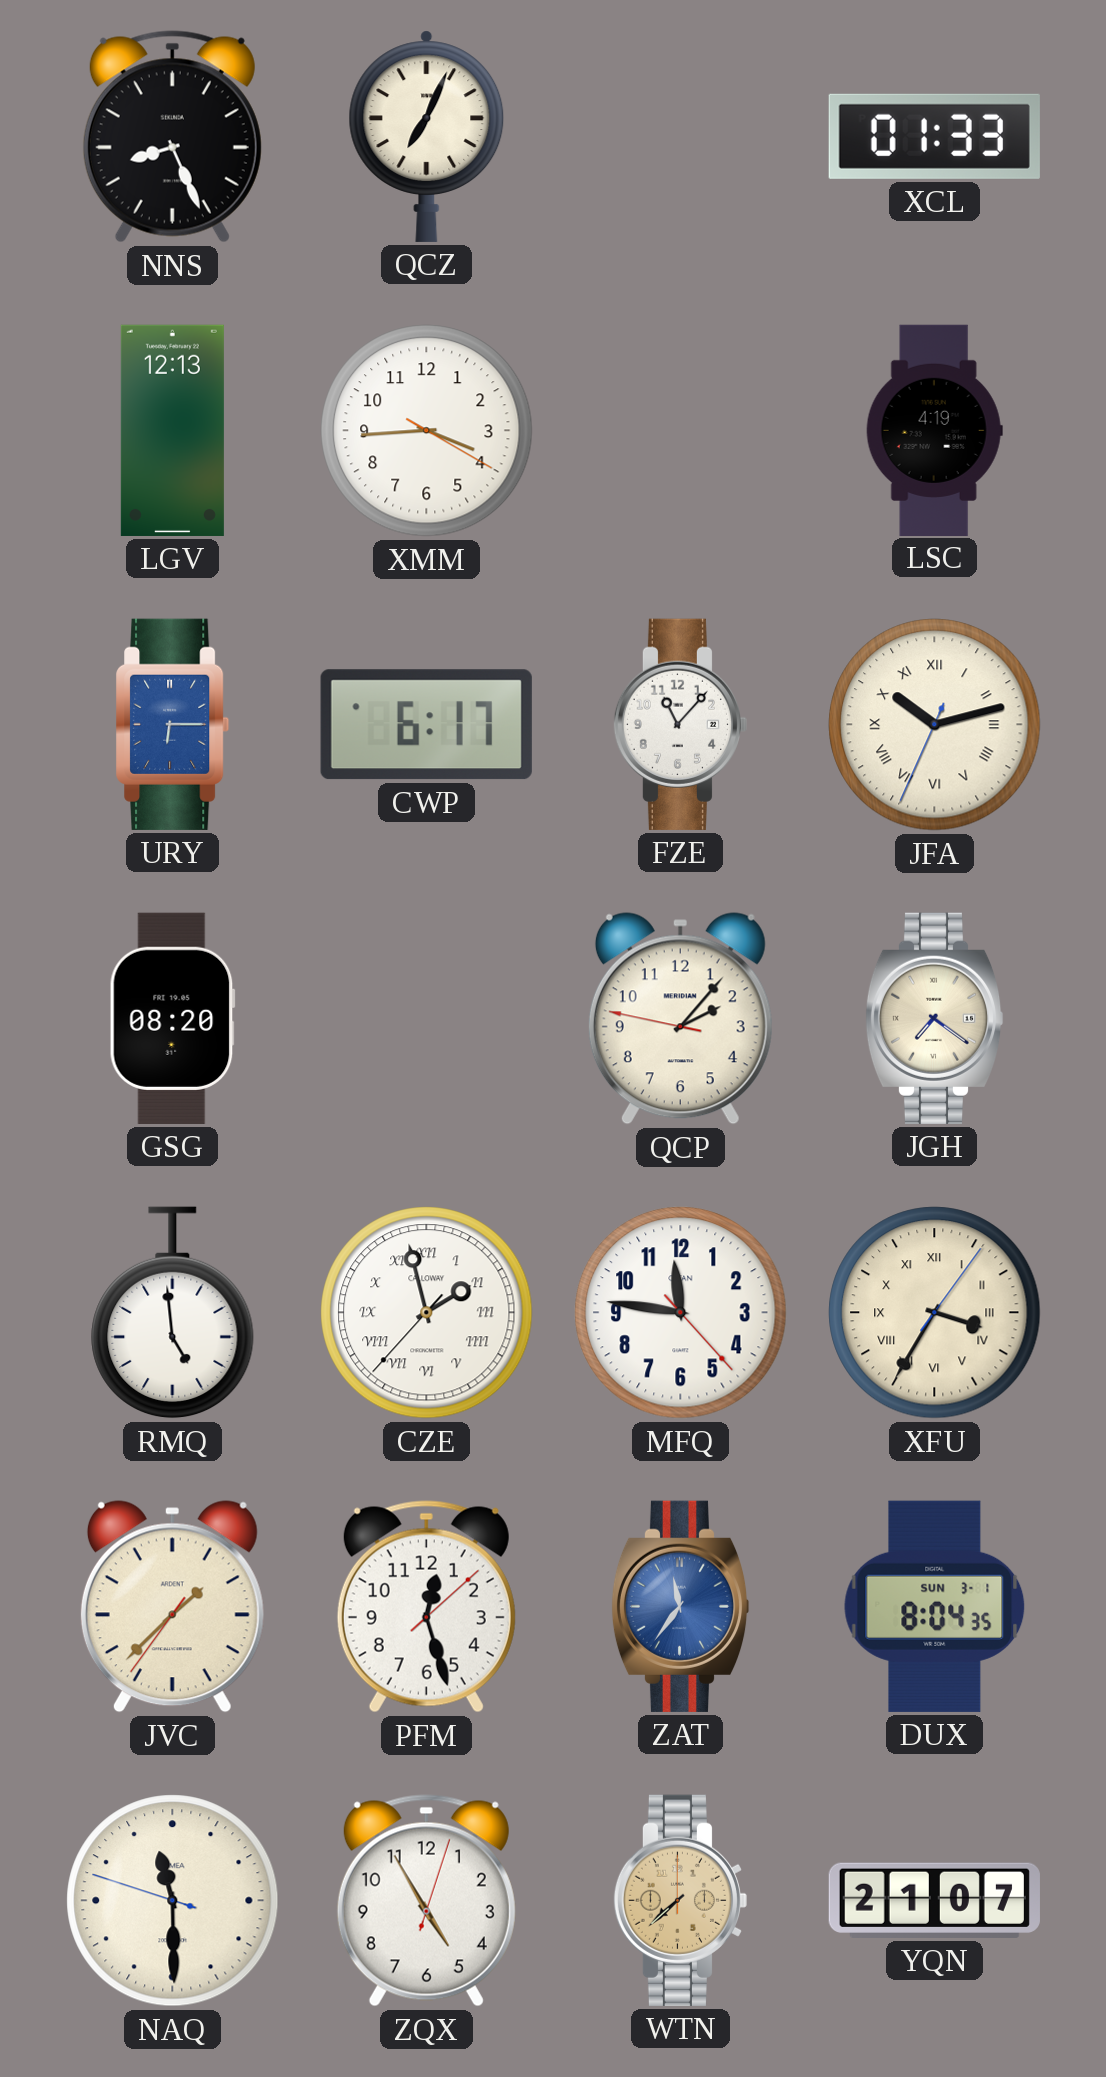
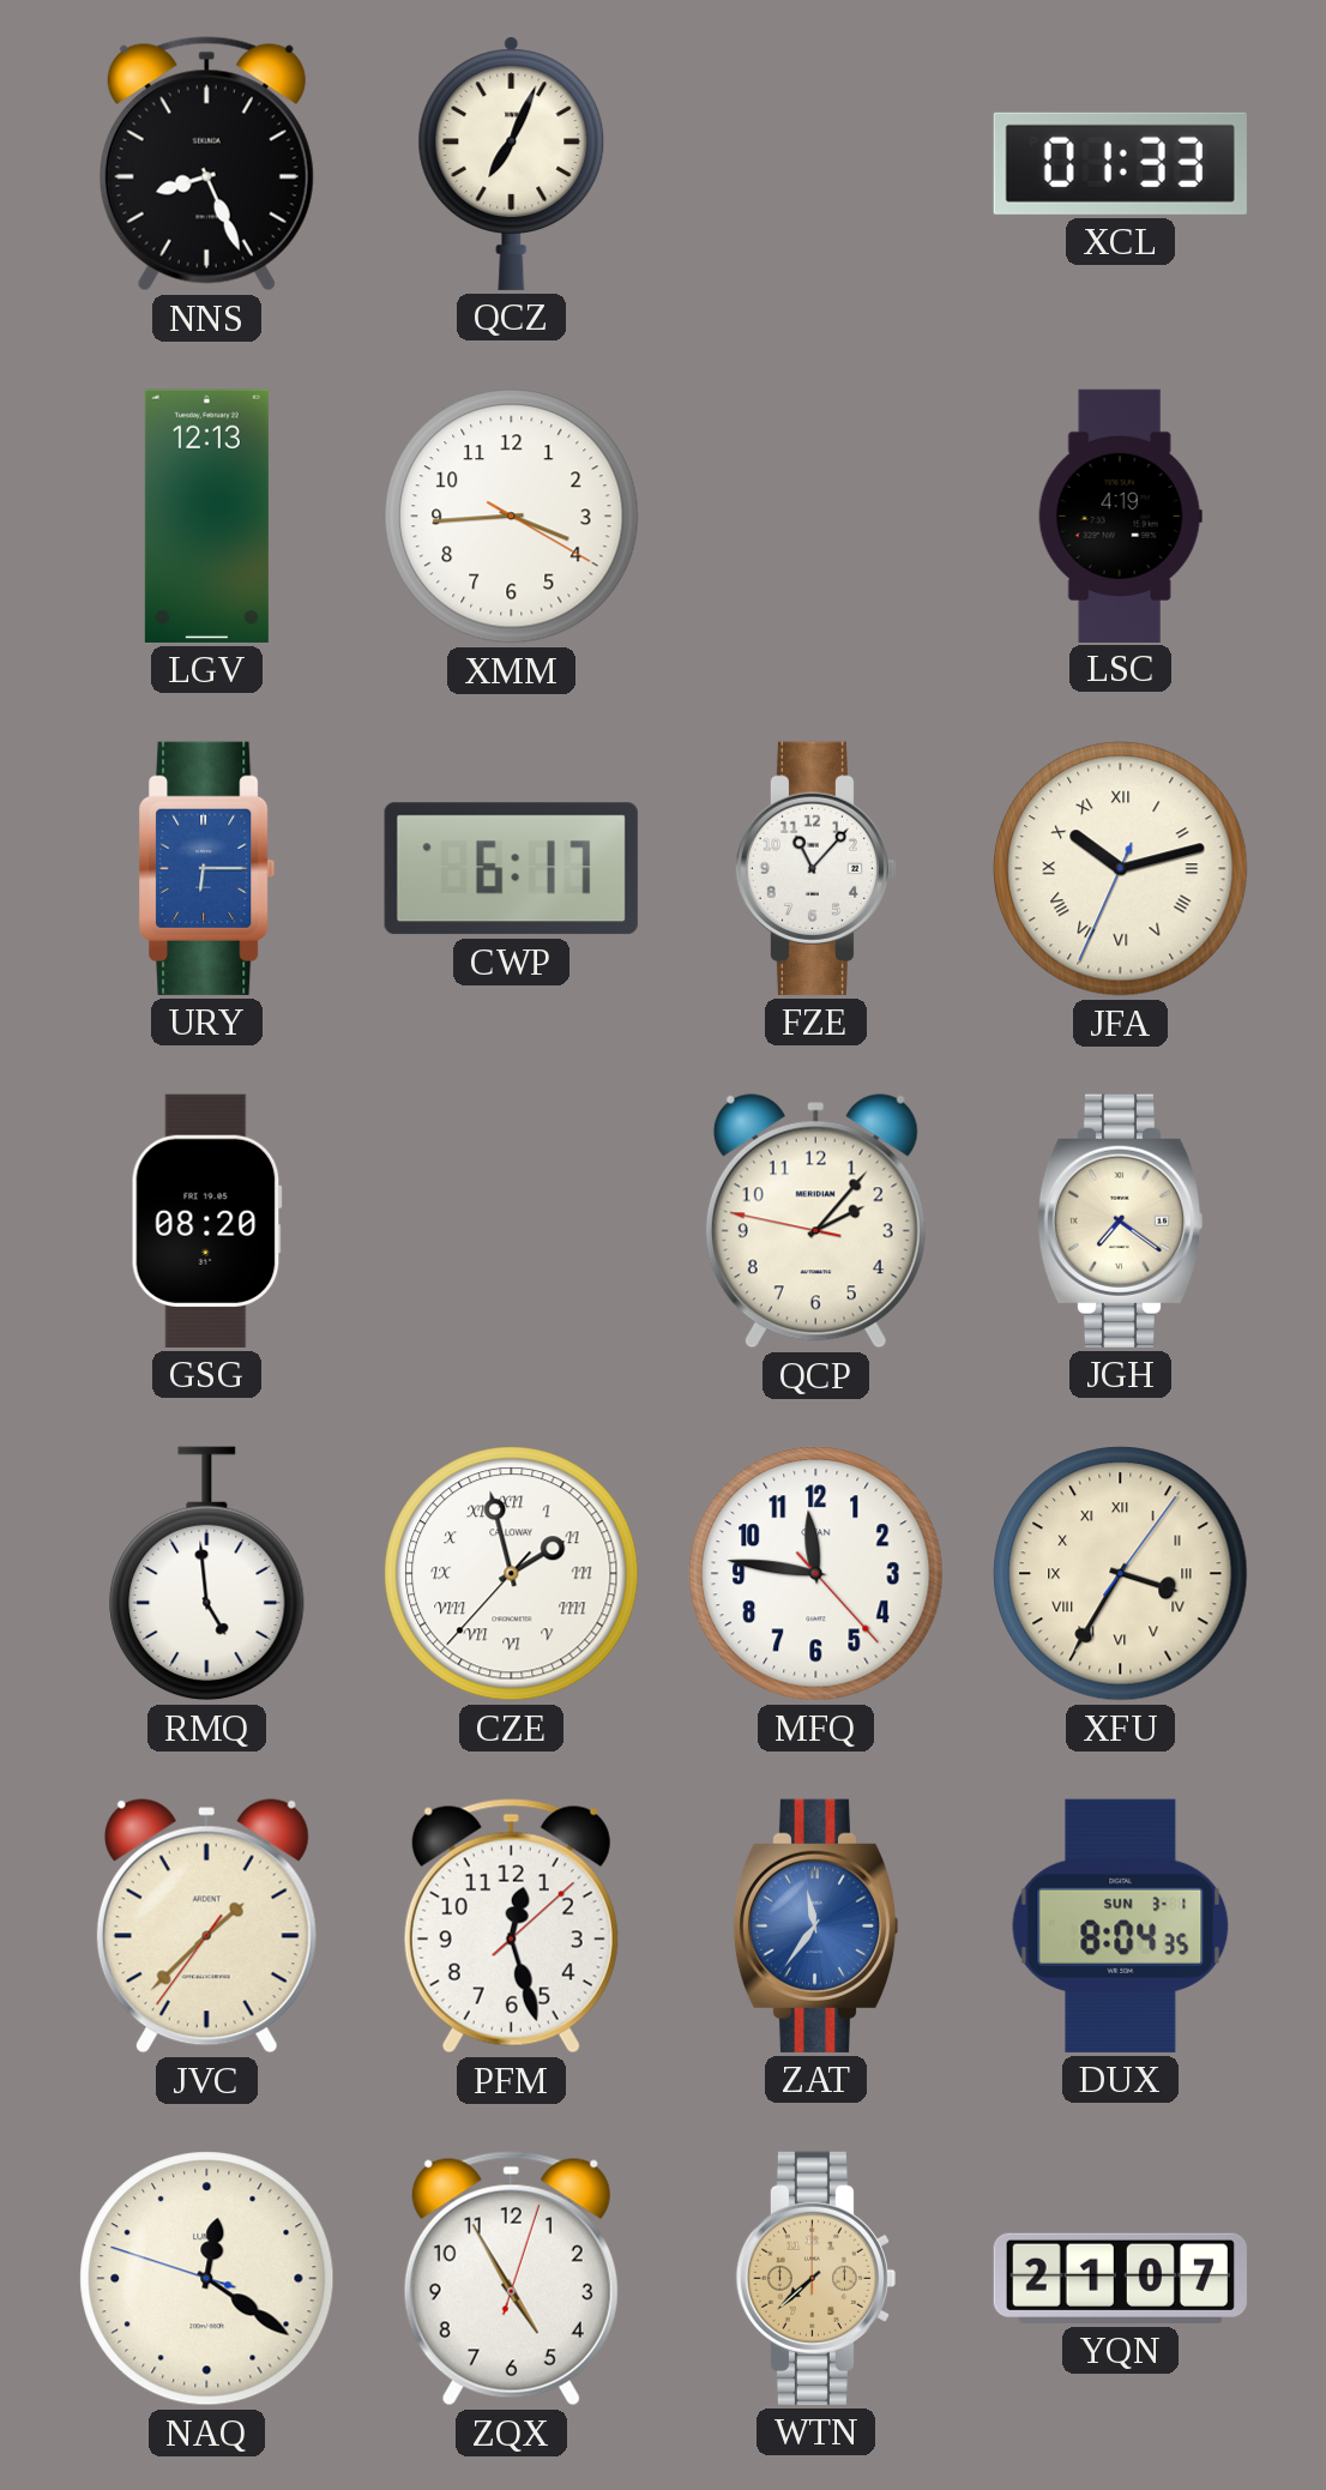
NAQ: 11:29 -> 12:20
